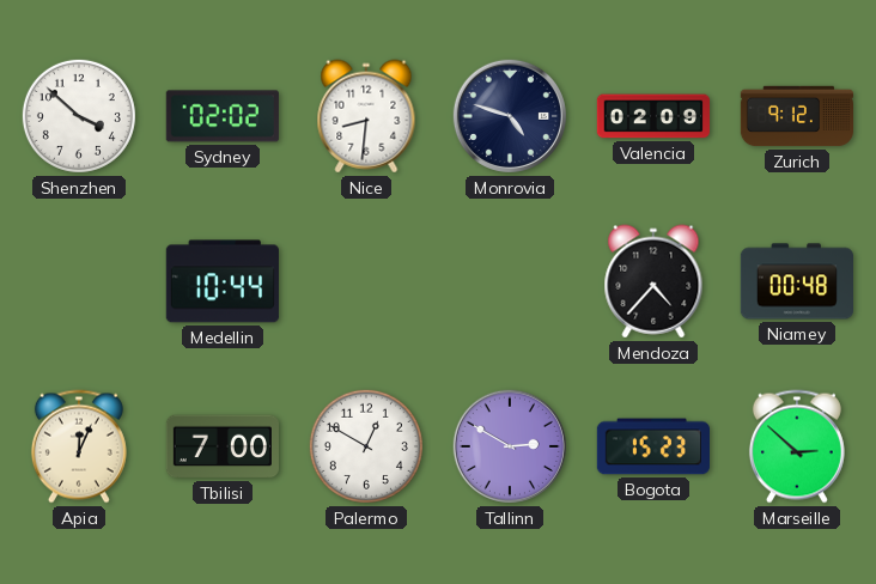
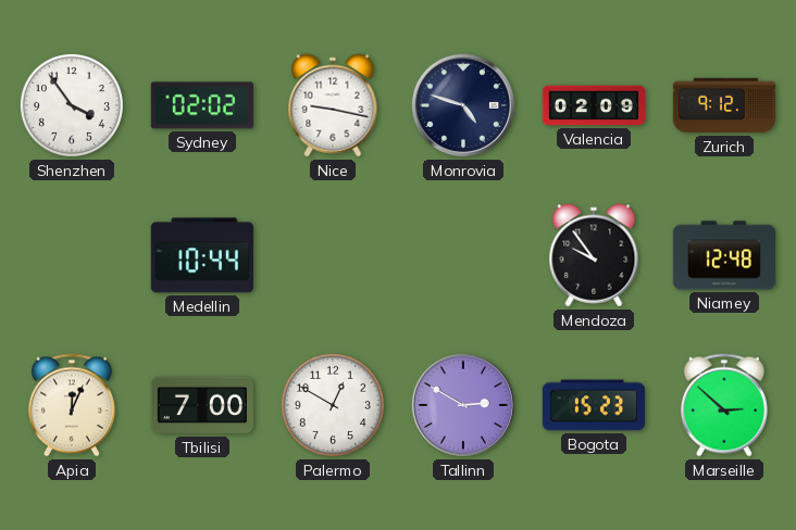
Shenzhen: 3:52 -> 3:54
Nice: 8:31 -> 9:17
Mendoza: 4:37 -> 9:54
Niamey: 00:48 -> 12:48
